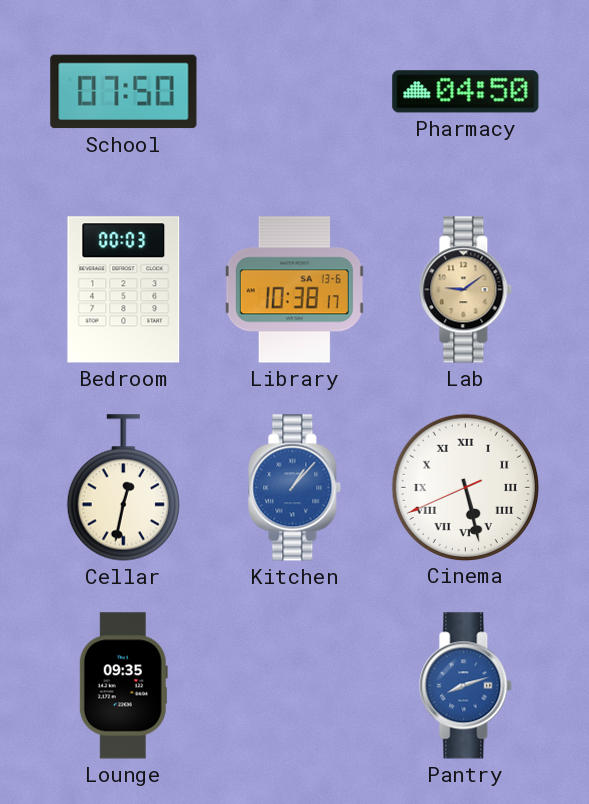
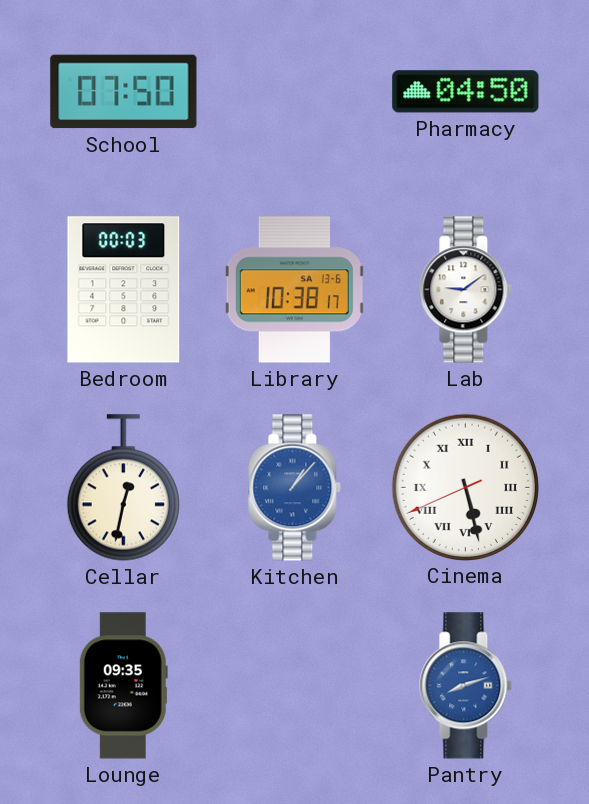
Lab dial: champagne -> white
